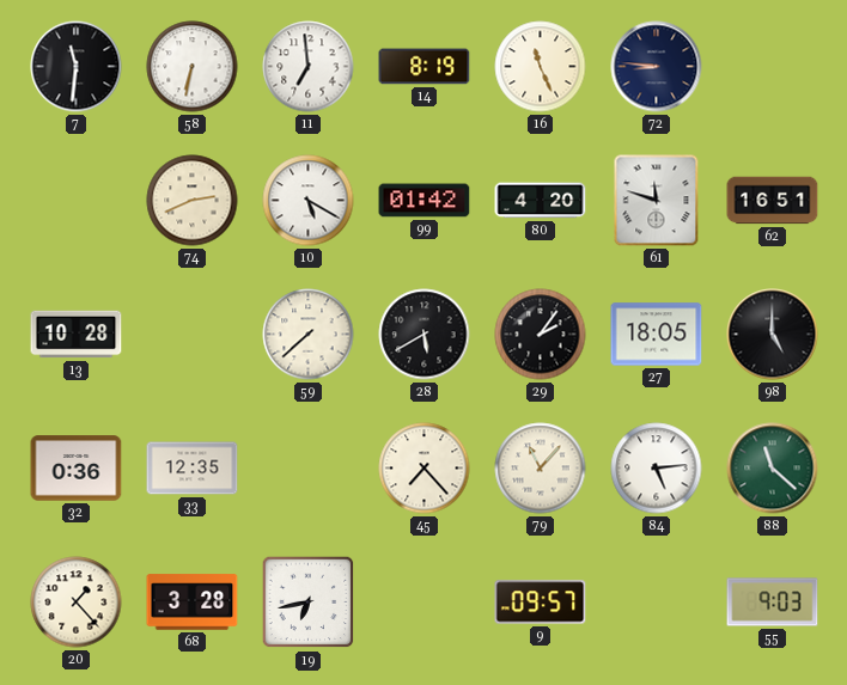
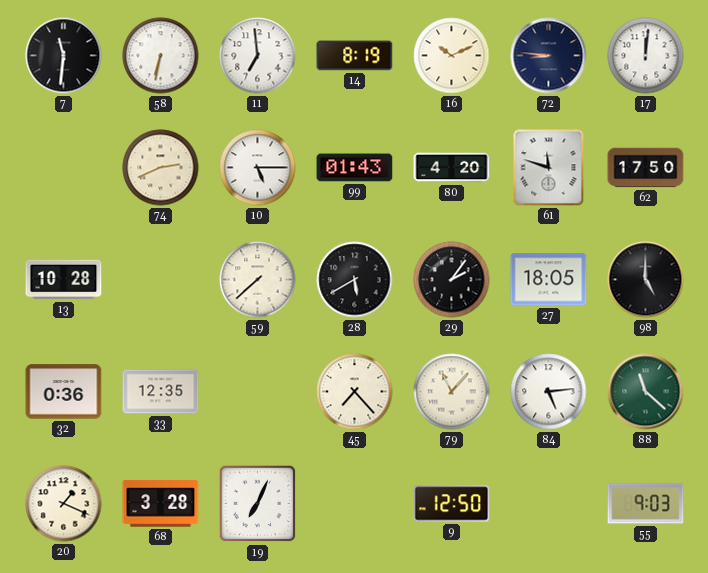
16: 11:26 -> 10:11
17: none -> 12:01
10: 5:20 -> 5:15
99: 01:42 -> 01:43
62: 16:51 -> 17:50
20: 1:23 -> 1:19
19: 6:43 -> 7:04
9: 09:57 -> 12:50
